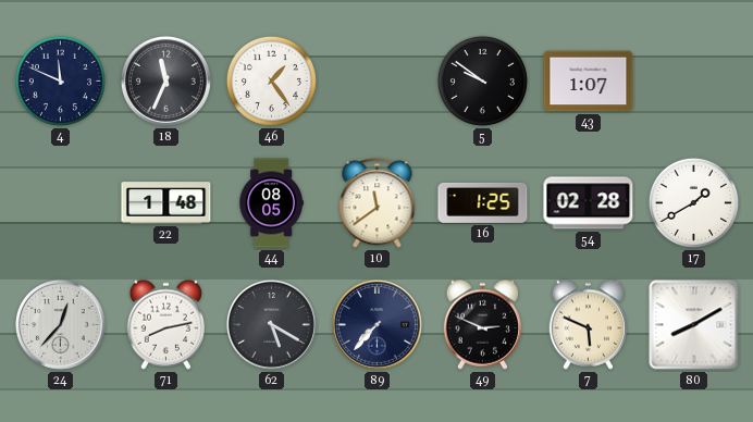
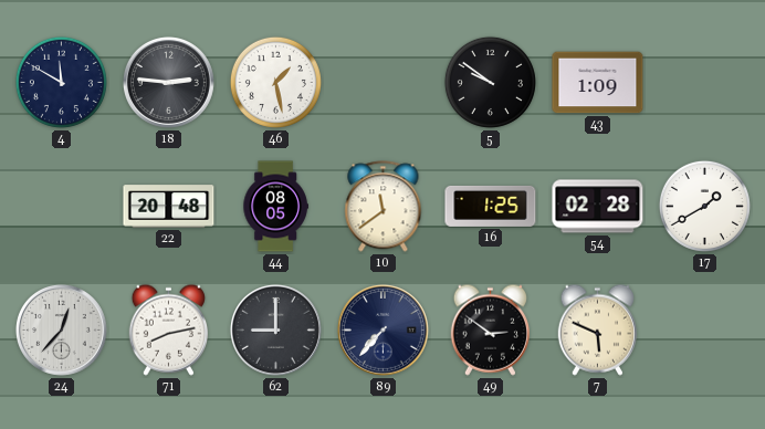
4: 11:49 -> 11:50
18: 11:34 -> 2:46
46: 1:24 -> 1:28
43: 1:07 -> 1:09
22: 1:48 -> 20:48
62: 5:20 -> 9:00
49: 2:49 -> 2:51
80: 8:10 -> none
